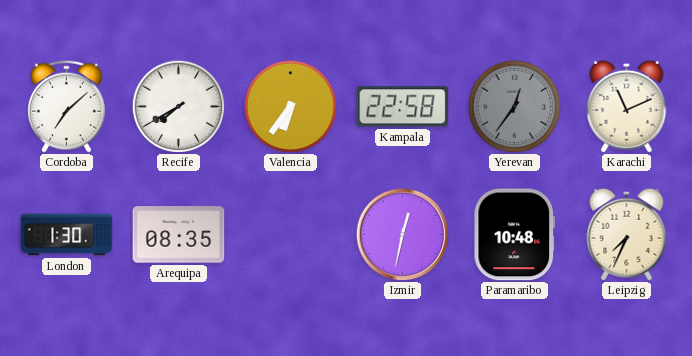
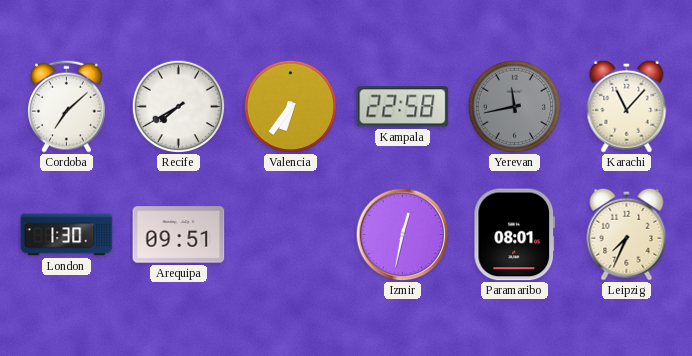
Yerevan: 12:36 -> 11:43
Karachi: 11:11 -> 11:07
Arequipa: 08:35 -> 09:51
Paramaribo: 10:48 -> 08:01
